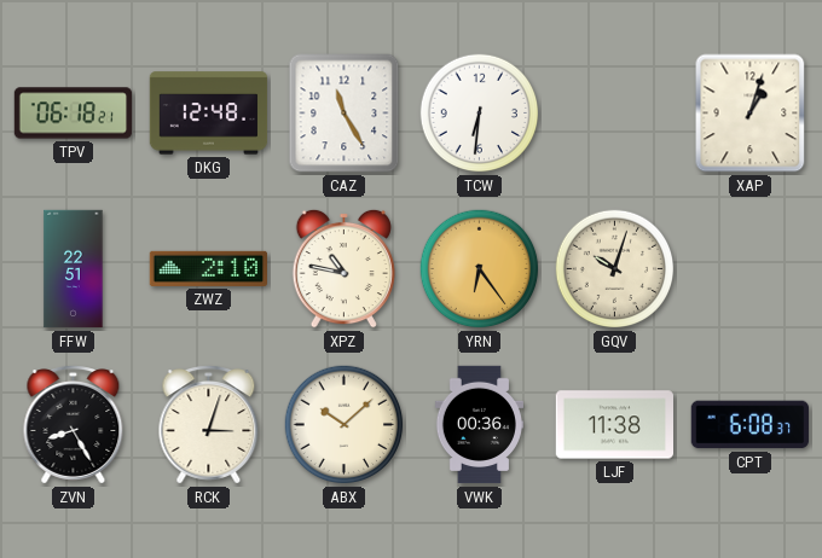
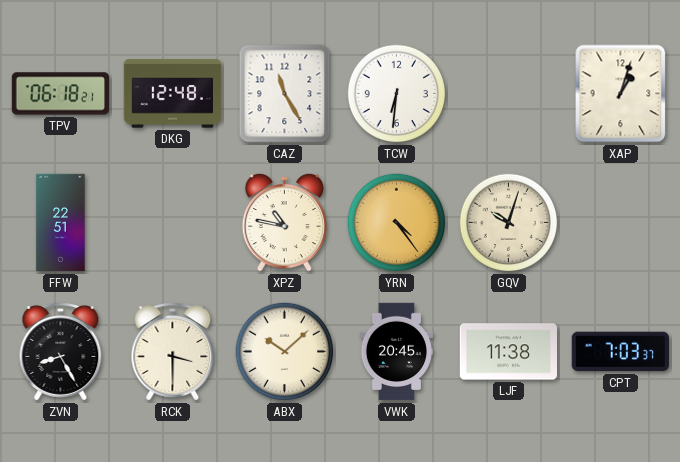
ZWZ: 2:10 -> none
YRN: 6:24 -> 4:24
RCK: 3:03 -> 3:30
VWK: 00:36 -> 20:45
CPT: 6:08 -> 7:03
